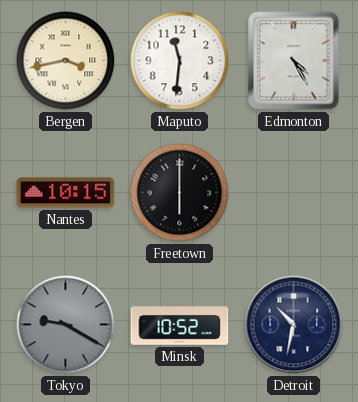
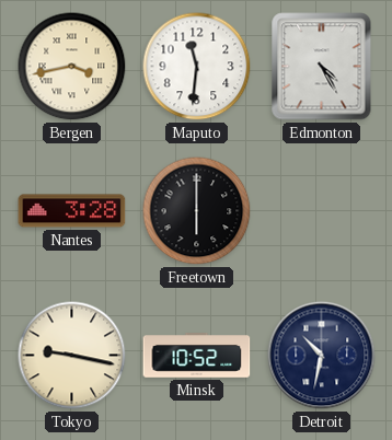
Nantes: 10:15 -> 3:28
Tokyo: 9:20 -> 9:17
Tokyo dial: grey -> cream
